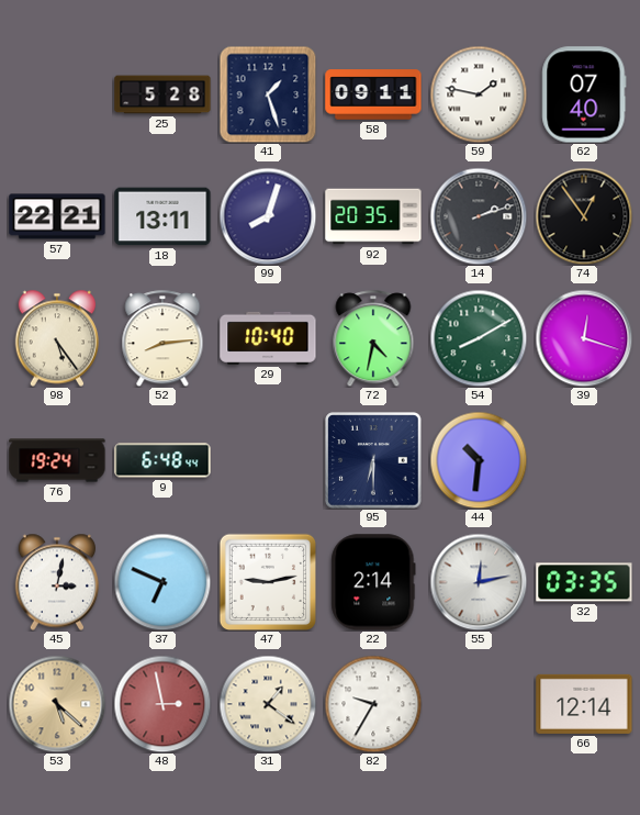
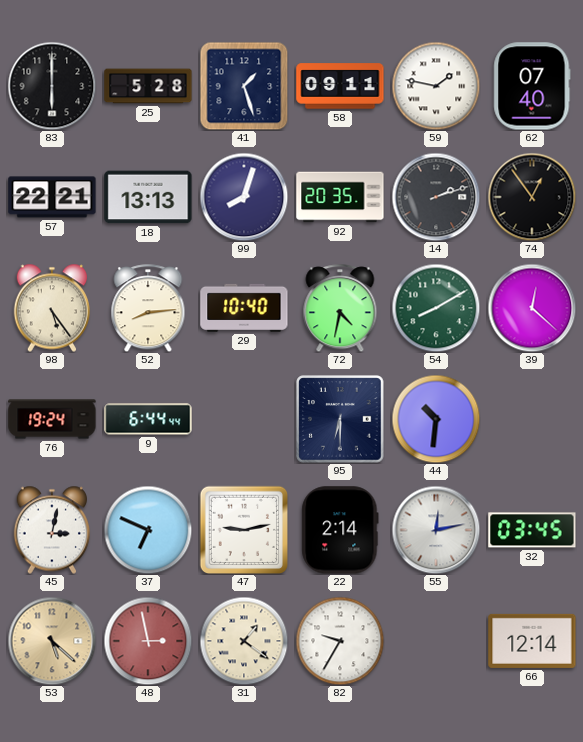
83: none -> 6:00
18: 13:11 -> 13:13
39: 12:18 -> 12:22
9: 6:48 -> 6:44
32: 03:35 -> 03:45
